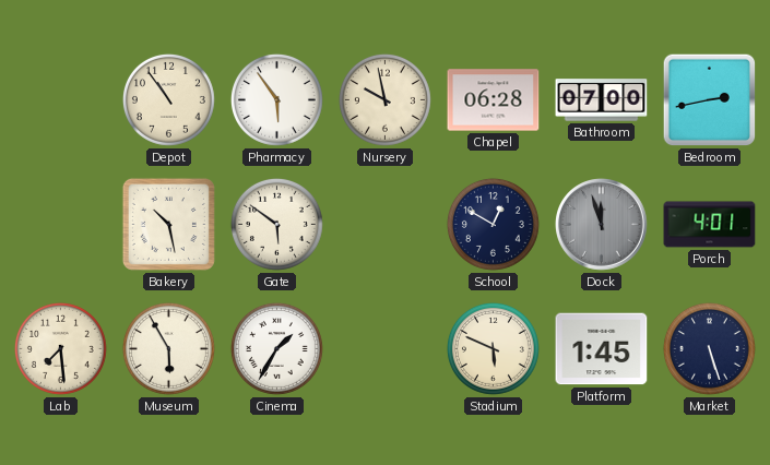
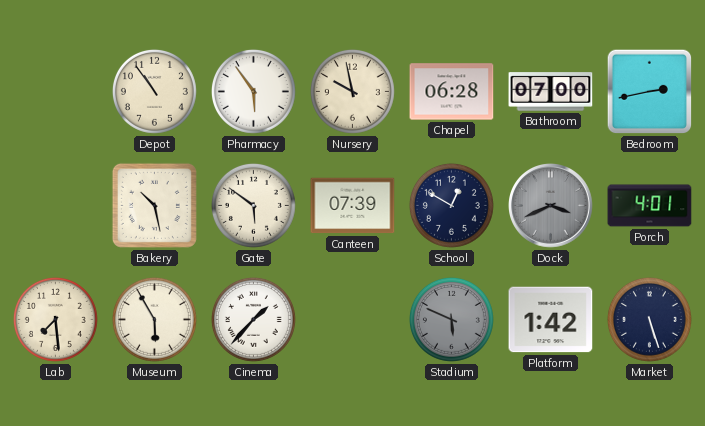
Canteen: none -> 07:39
Dock: 11:57 -> 3:41
Cinema: 1:35 -> 1:37
Stadium dial: cream -> grey
Platform: 1:45 -> 1:42
